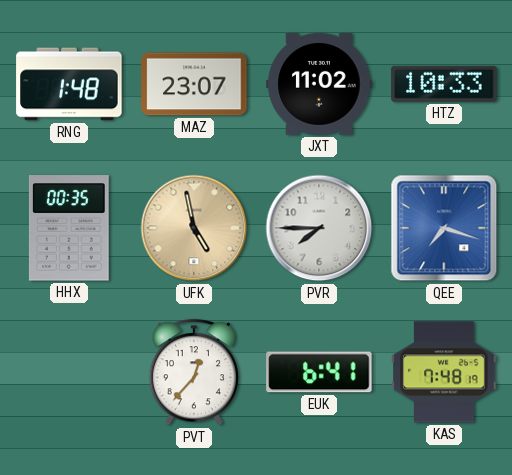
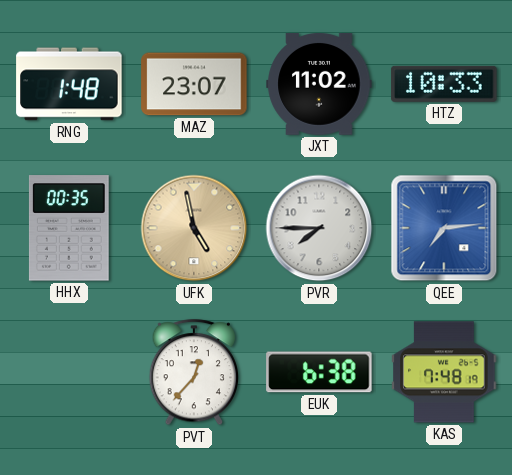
QEE: 7:18 -> 7:14
EUK: 6:41 -> 6:38
